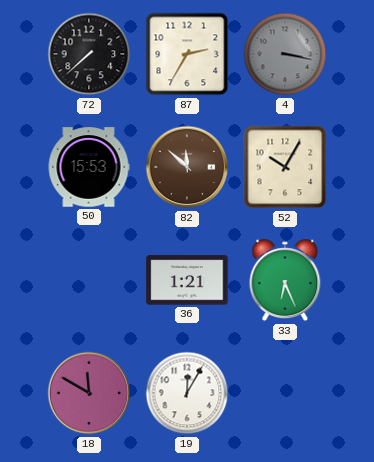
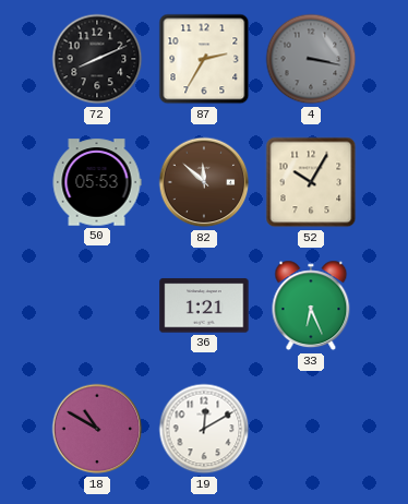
72: 7:38 -> 8:11
50: 15:53 -> 05:53
18: 11:50 -> 10:50
19: 12:05 -> 12:10
